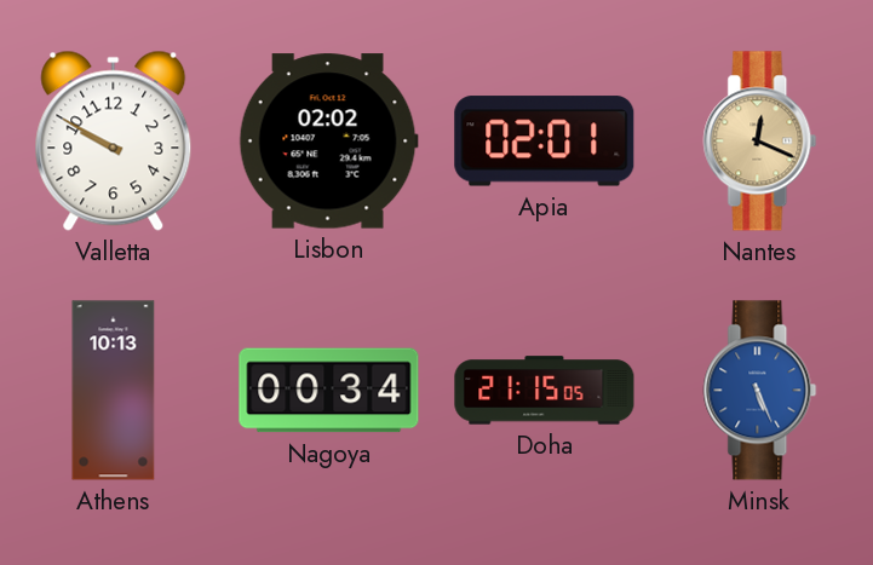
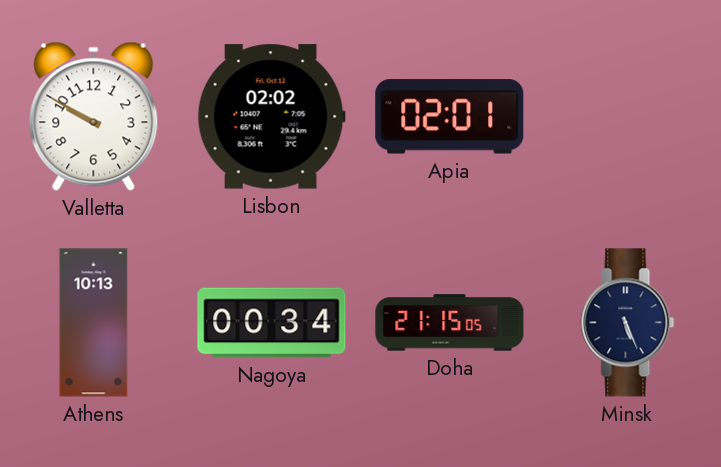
Nantes: 12:19 -> none
Minsk dial: blue -> navy
